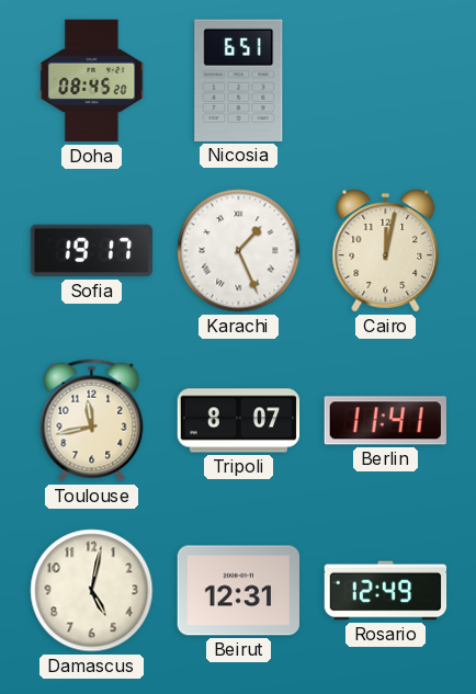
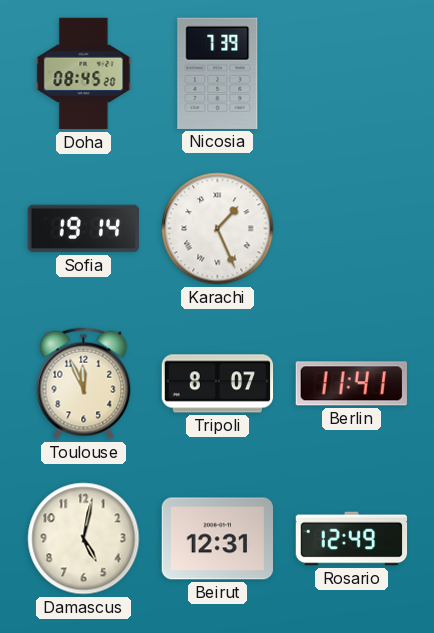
Nicosia: 6:51 -> 7:39
Sofia: 19:17 -> 19:14
Cairo: 12:02 -> none
Toulouse: 11:43 -> 11:56
